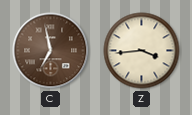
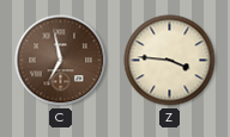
Z: 3:44 -> 3:46
